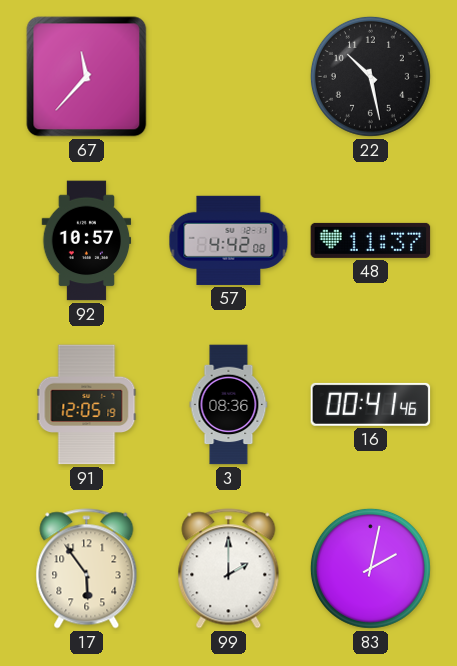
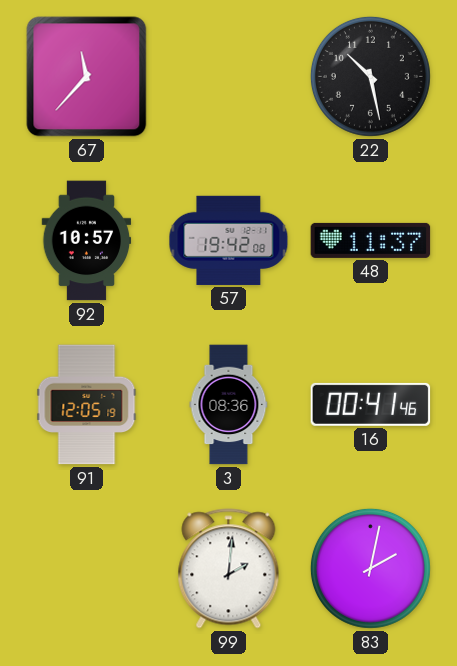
57: 4:42 -> 19:42
17: 5:54 -> none
99: 2:00 -> 2:01
